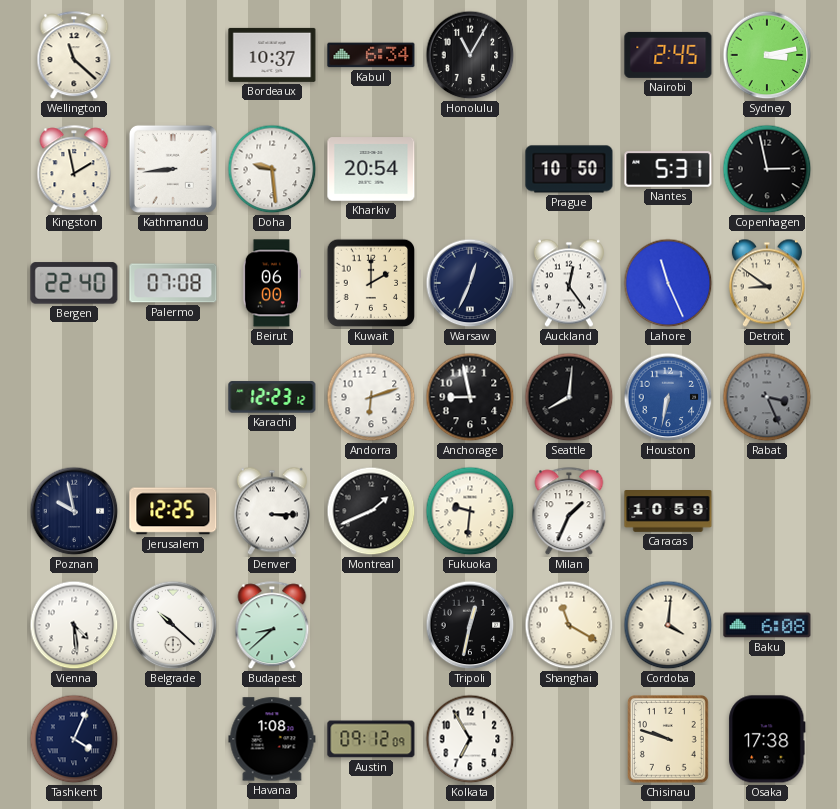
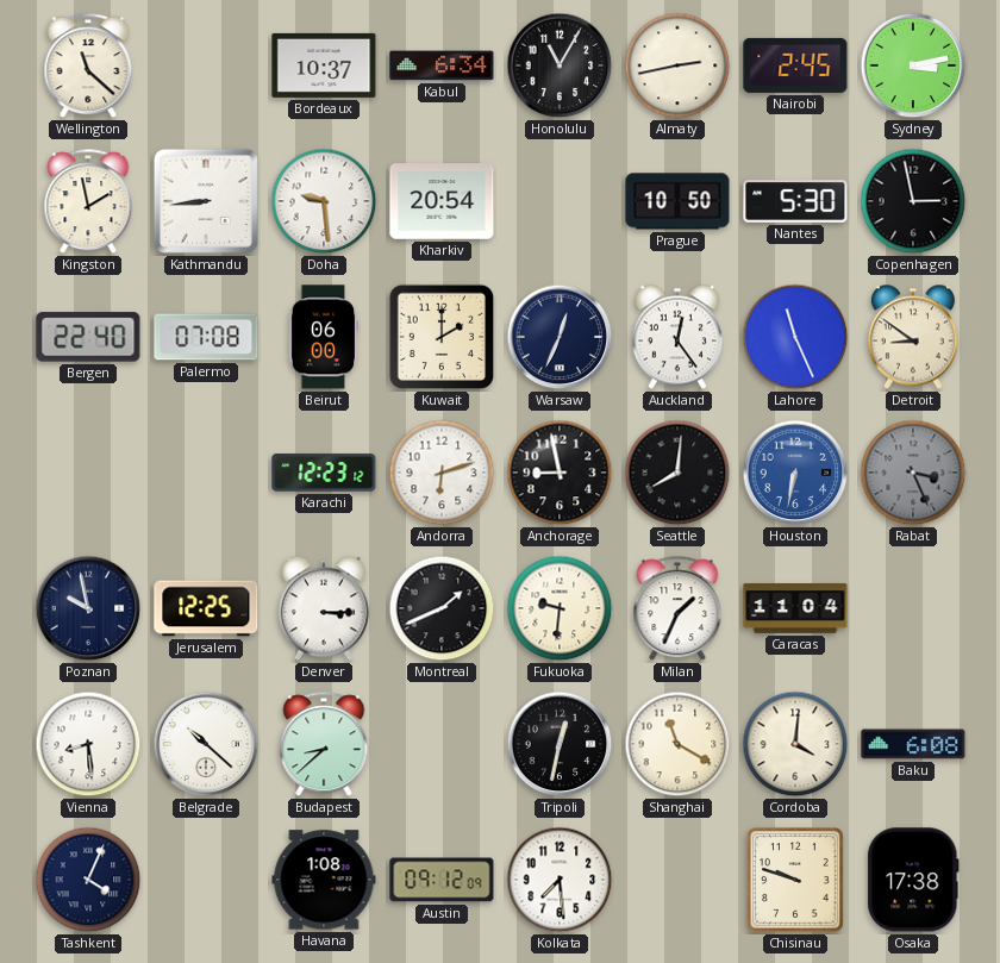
Almaty: none -> 2:43
Nantes: 5:31 -> 5:30
Caracas: 10:59 -> 11:04
Vienna: 4:29 -> 8:29
Kolkata: 6:55 -> 7:29
